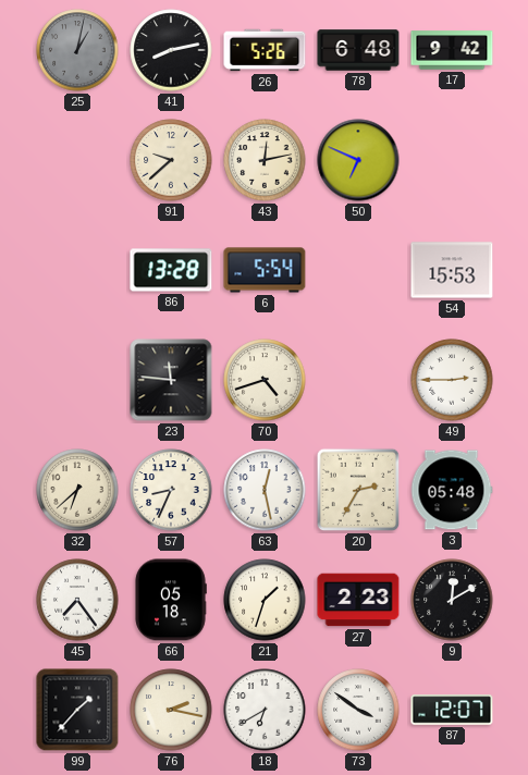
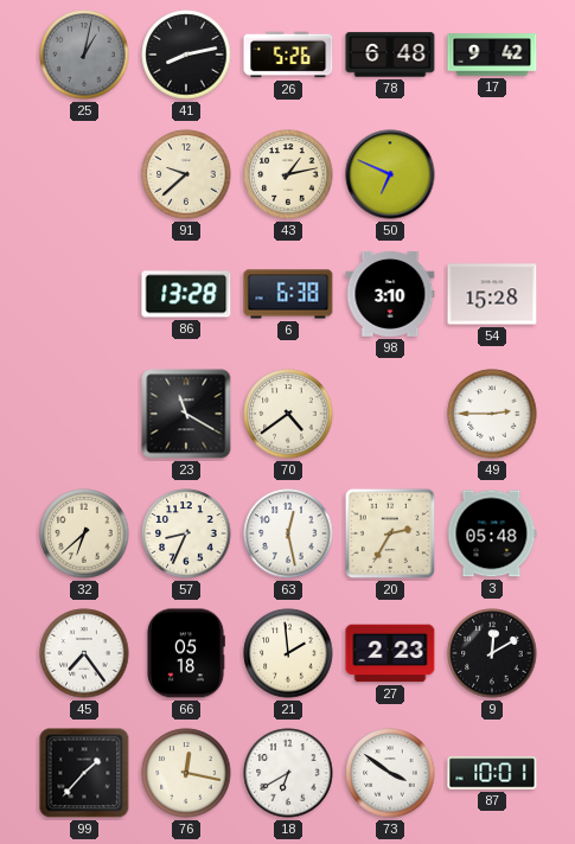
43: 12:13 -> 1:13
6: 5:54 -> 6:38
98: none -> 3:10
54: 15:53 -> 15:28
23: 11:46 -> 11:20
70: 4:42 -> 4:39
21: 1:33 -> 1:59
76: 2:17 -> 12:17
87: 12:07 -> 10:01
